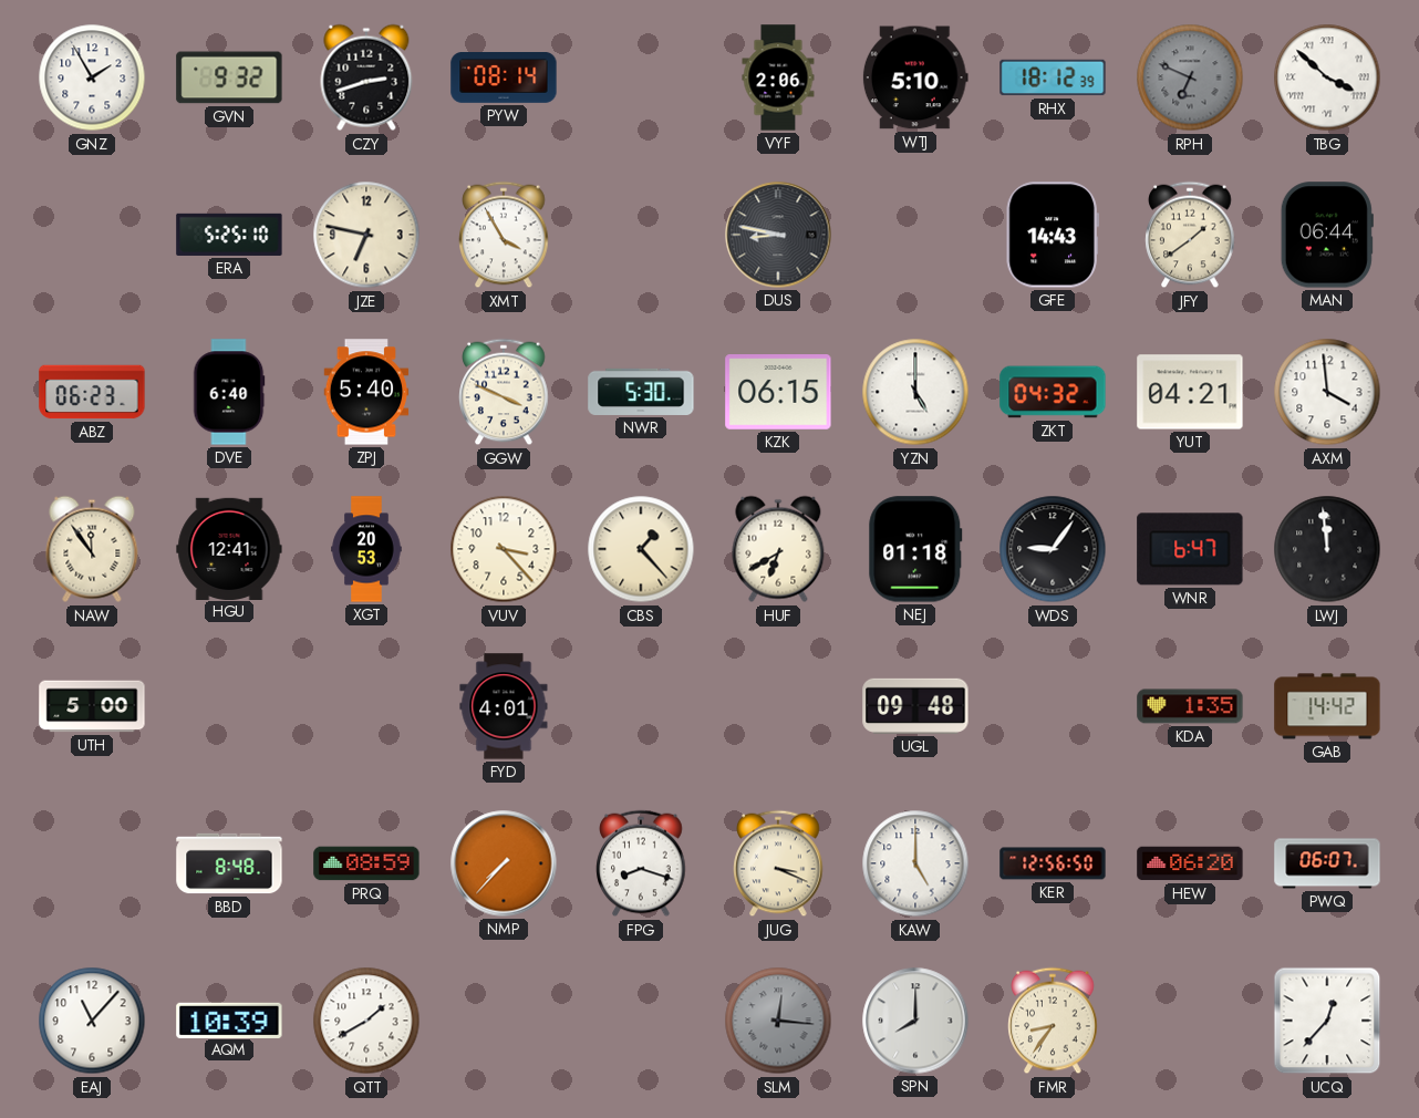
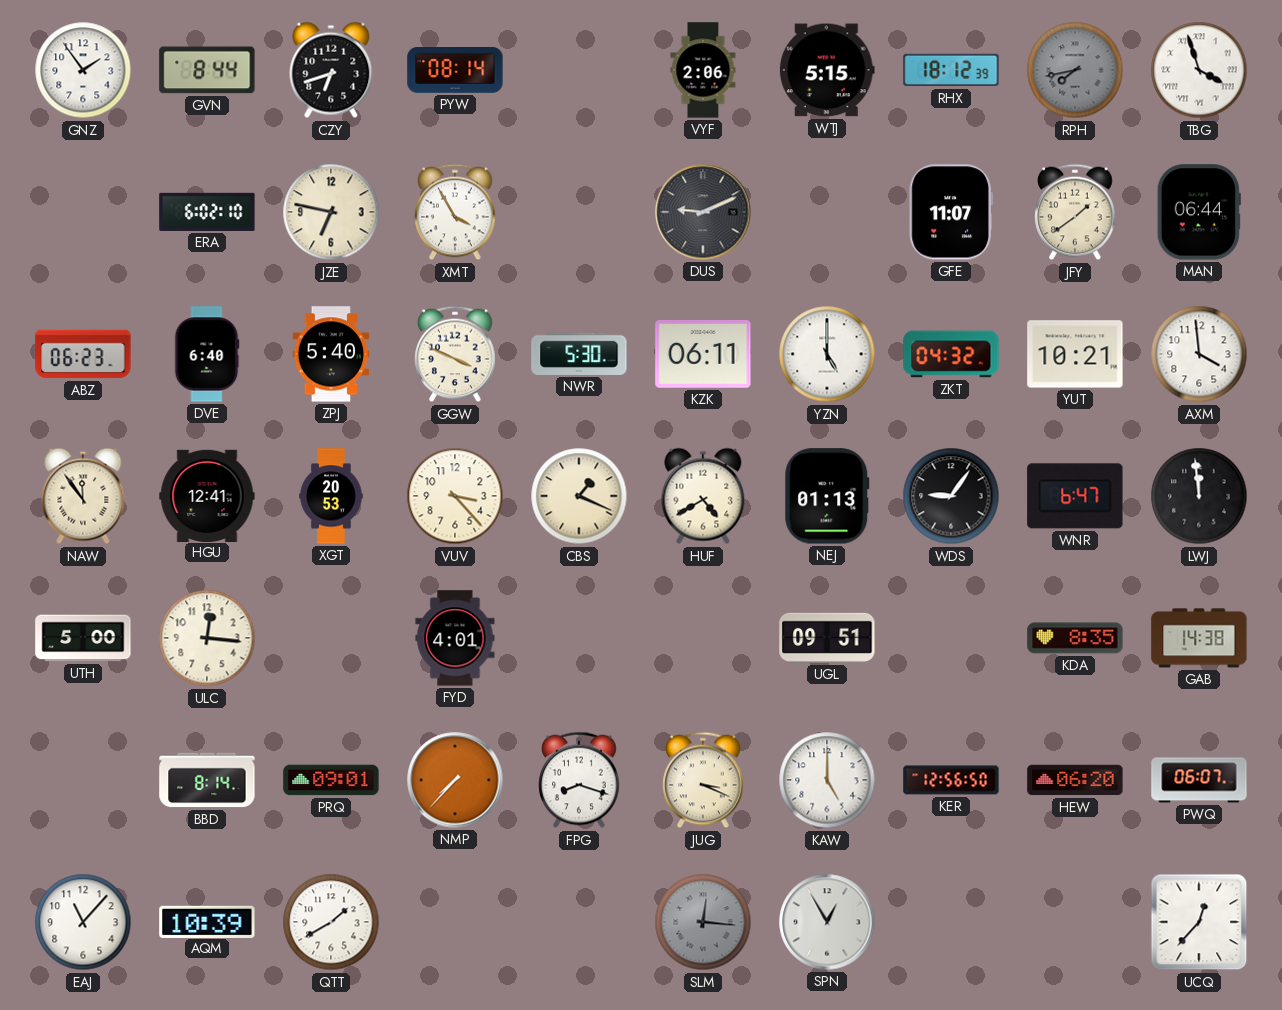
GNZ: 1:55 -> 1:54
GVN: 9:32 -> 8:44
CZY: 2:42 -> 6:42
WTJ: 5:10 -> 5:15
RPH: 6:49 -> 7:43
TBG: 3:52 -> 3:57
ERA: 5:25 -> 6:02
DUS: 8:47 -> 9:11
GFE: 14:43 -> 11:07
KZK: 06:15 -> 06:11
YUT: 04:21 -> 10:21
CBS: 1:23 -> 1:19
HUF: 6:40 -> 4:40
NEJ: 01:18 -> 01:13
ULC: none -> 12:16
UGL: 09:48 -> 09:51
KDA: 1:35 -> 8:35
GAB: 14:42 -> 14:38
BBD: 8:48 -> 8:14
PRQ: 08:59 -> 09:01
SPN: 8:00 -> 12:55
FMR: 8:36 -> none
